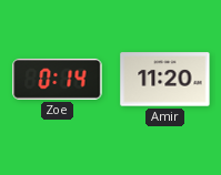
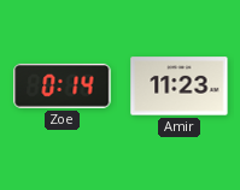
Amir: 11:20 -> 11:23
